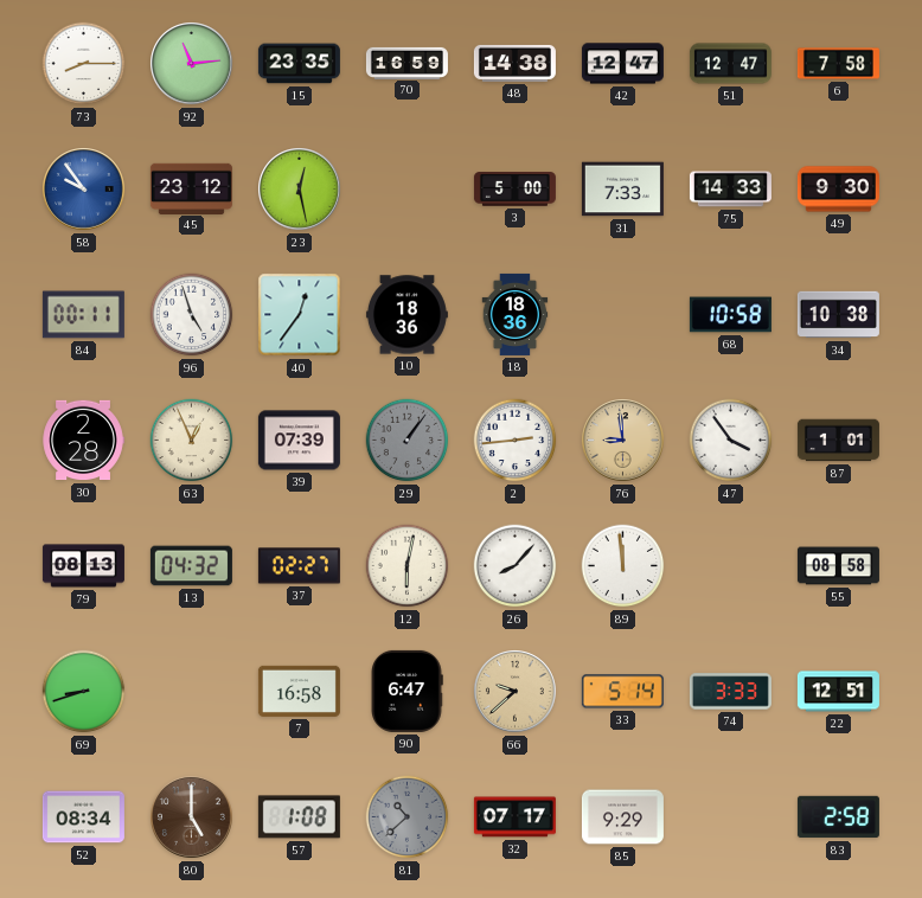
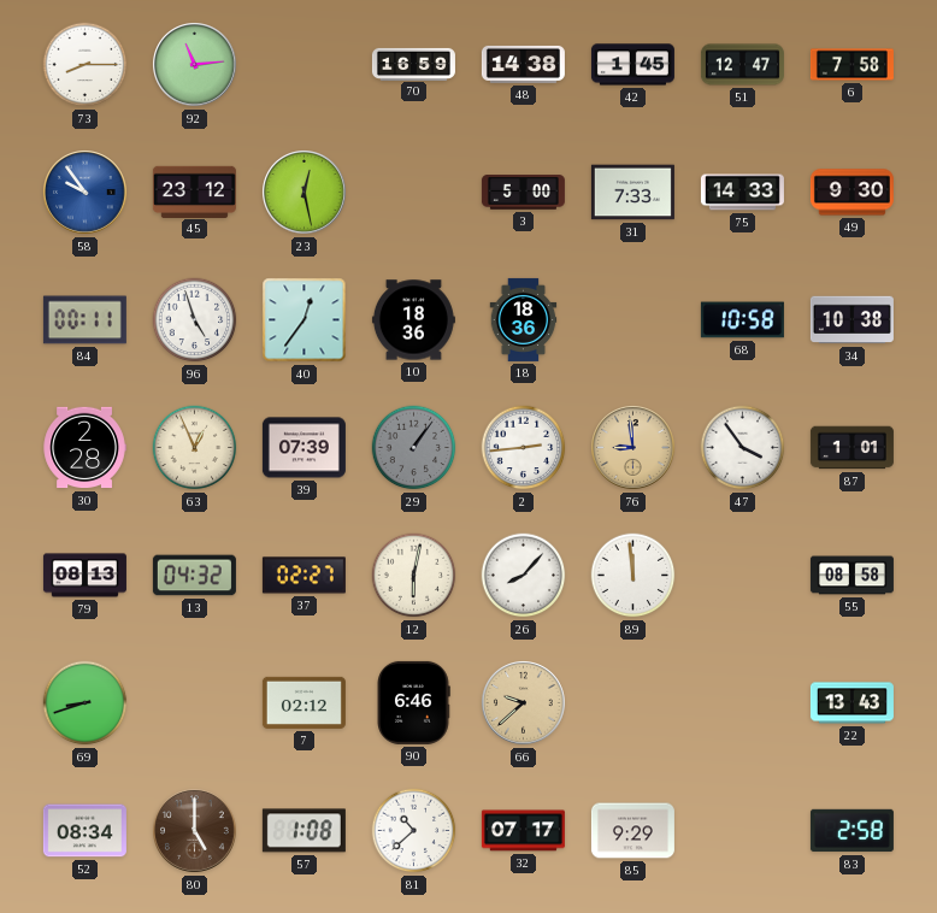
15: 23:35 -> none
42: 12:47 -> 1:45
7: 16:58 -> 02:12
90: 6:47 -> 6:46
33: 5:14 -> none
74: 3:33 -> none
22: 12:51 -> 13:43
81 dial: grey -> white
